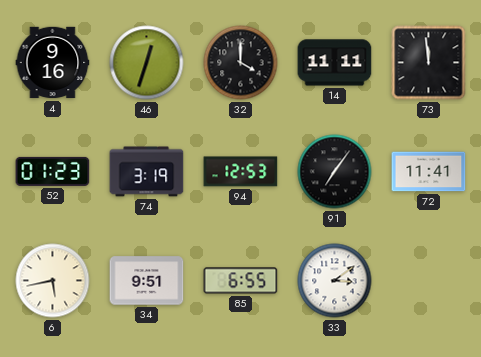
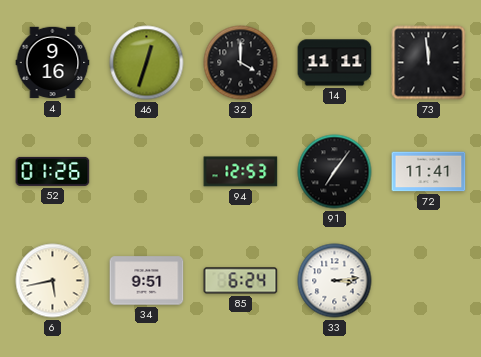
52: 01:23 -> 01:26
74: 3:19 -> none
85: 6:55 -> 6:24
33: 3:09 -> 3:14
